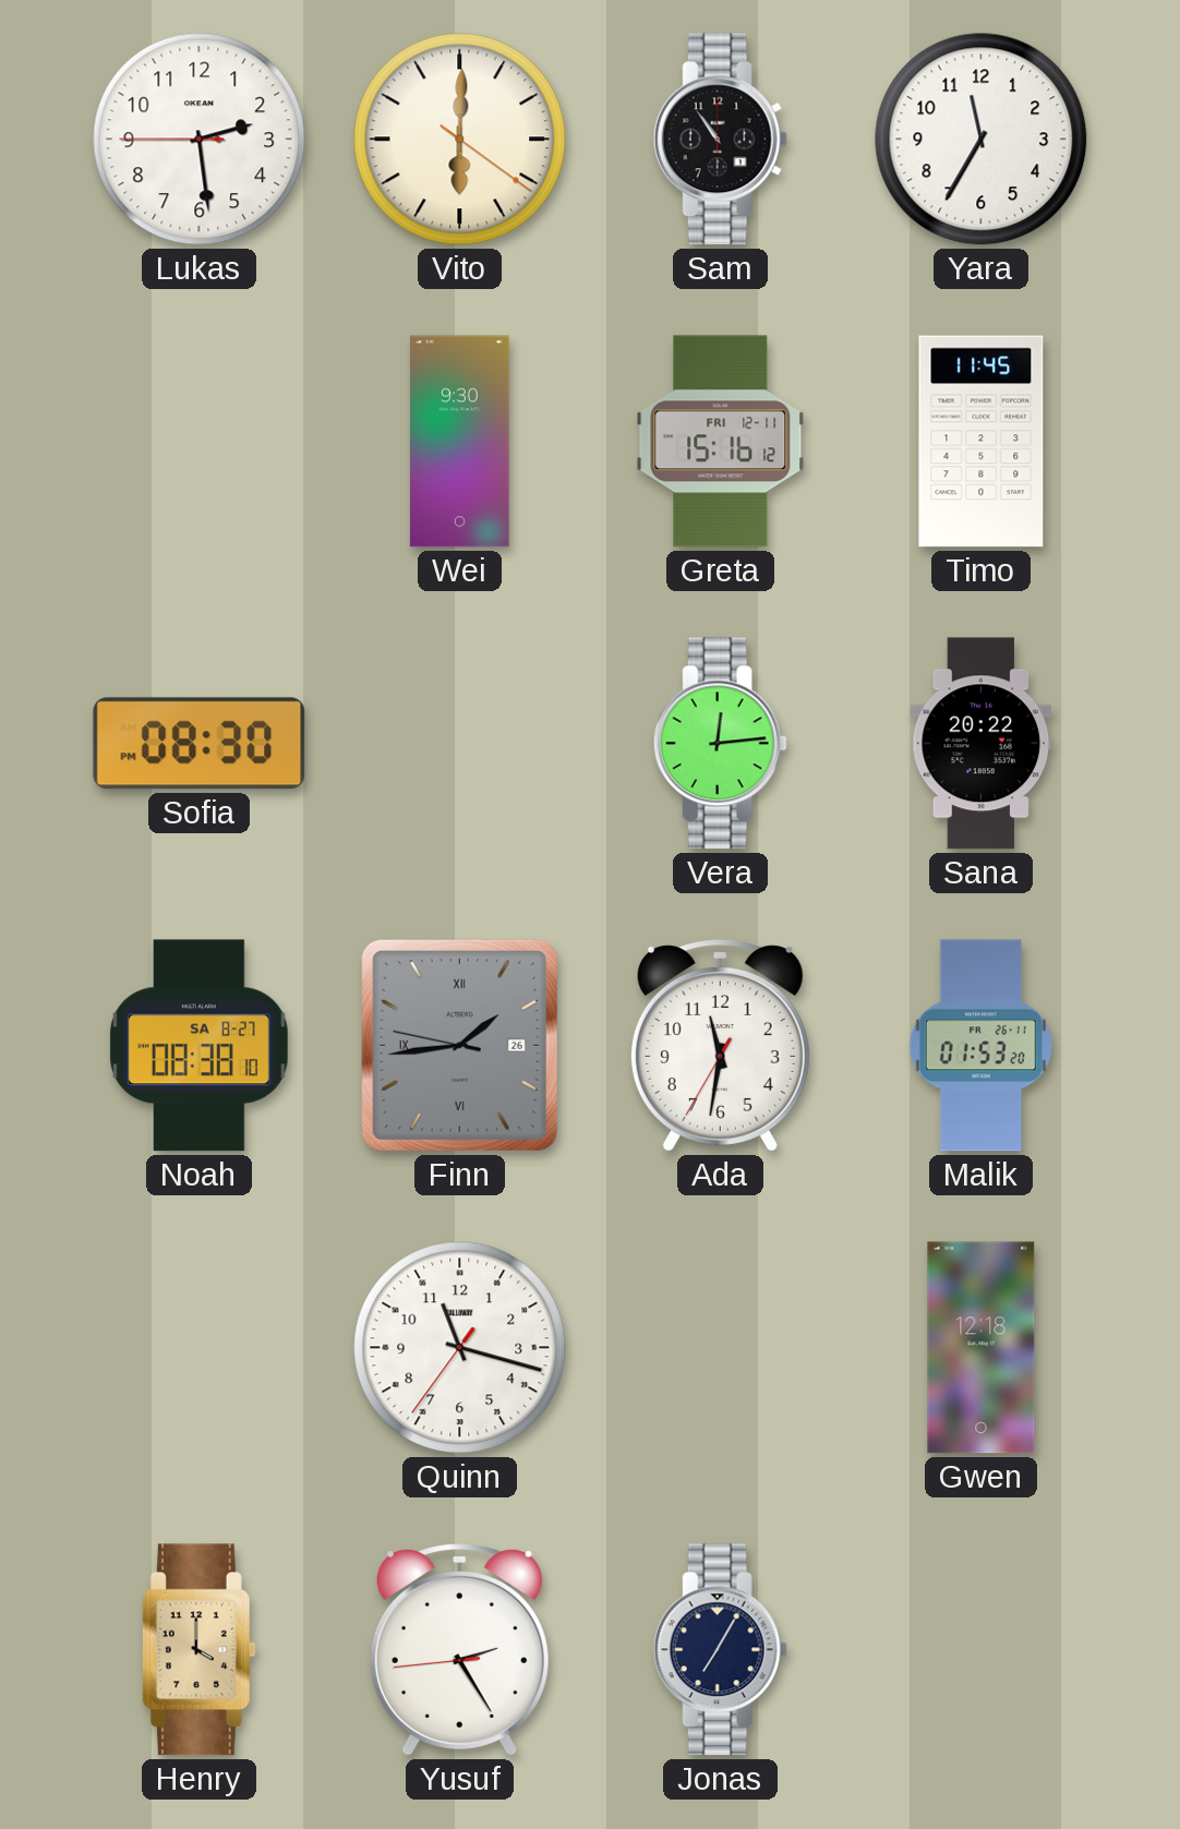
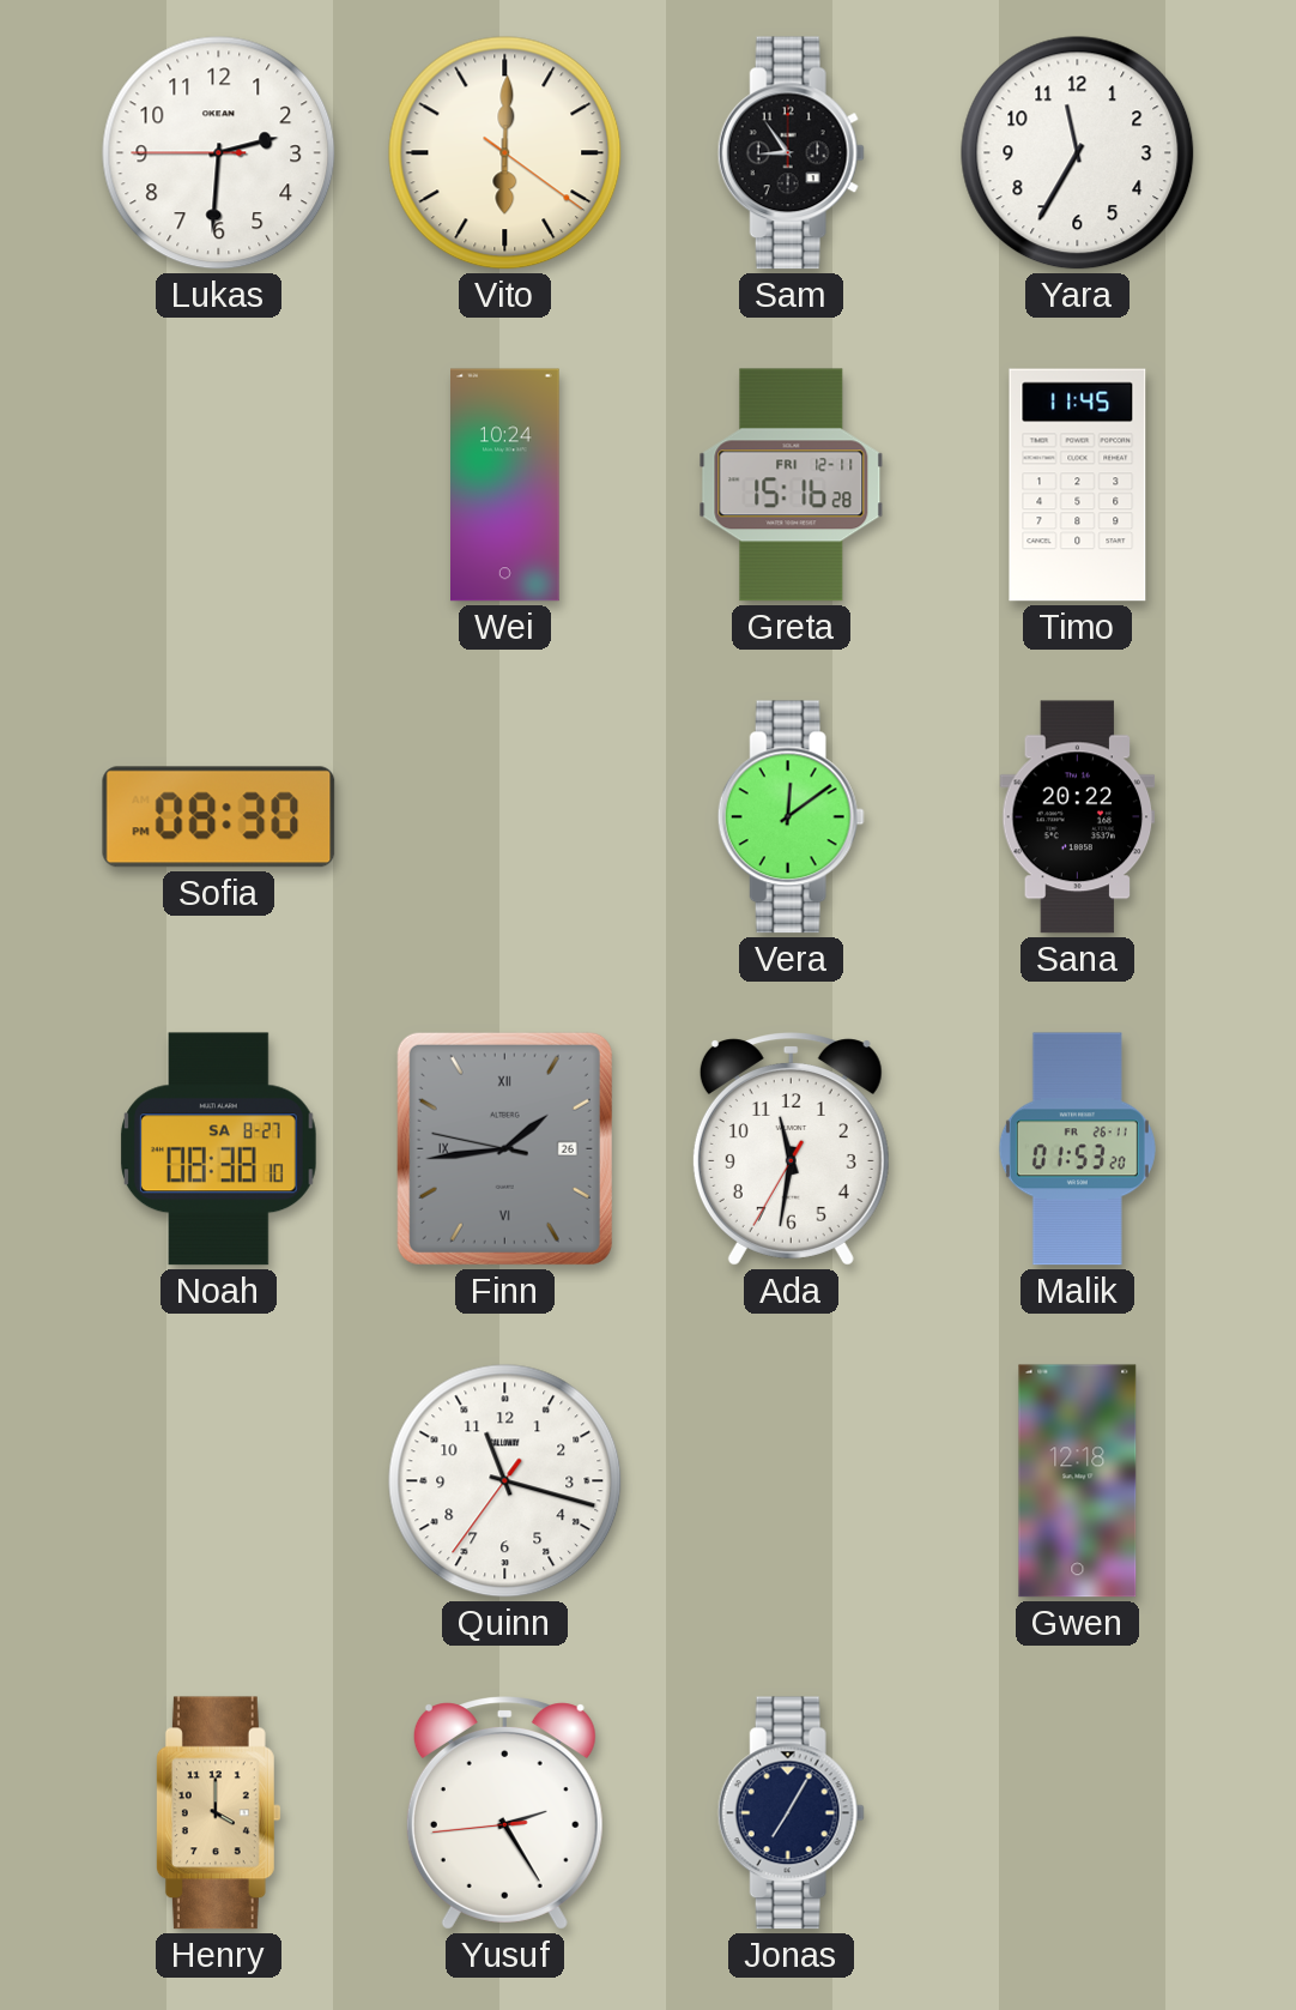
Lukas: 2:28 -> 2:30
Sam: 10:54 -> 8:54
Wei: 9:30 -> 10:24
Greta: 15:16:12 -> 15:16:28
Vera: 12:14 -> 12:09
